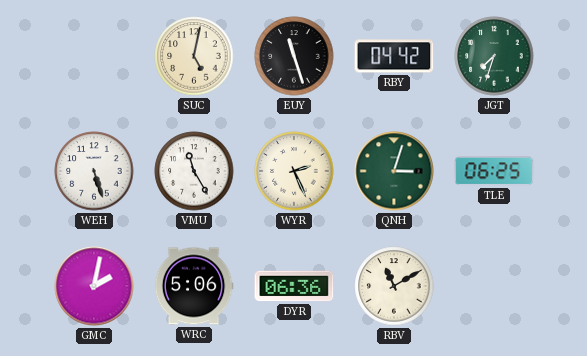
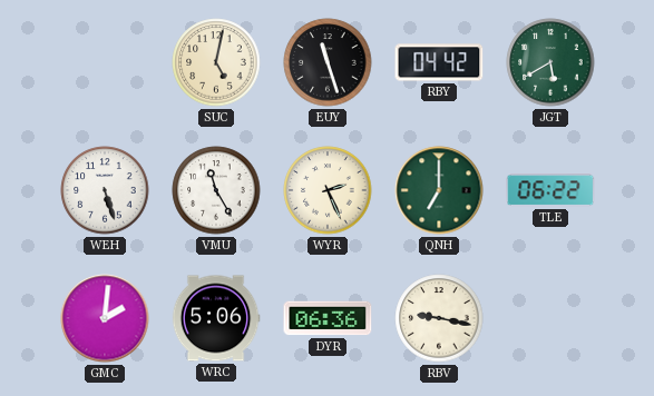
JGT: 7:33 -> 5:40
QNH: 3:03 -> 7:00
TLE: 06:25 -> 06:22
GMC: 2:02 -> 2:01
RBV: 11:10 -> 9:17
